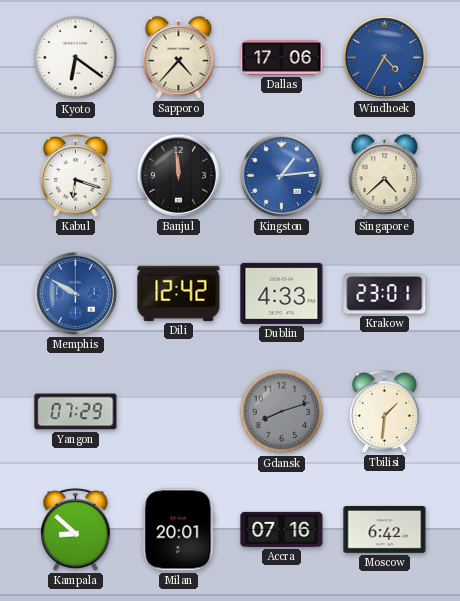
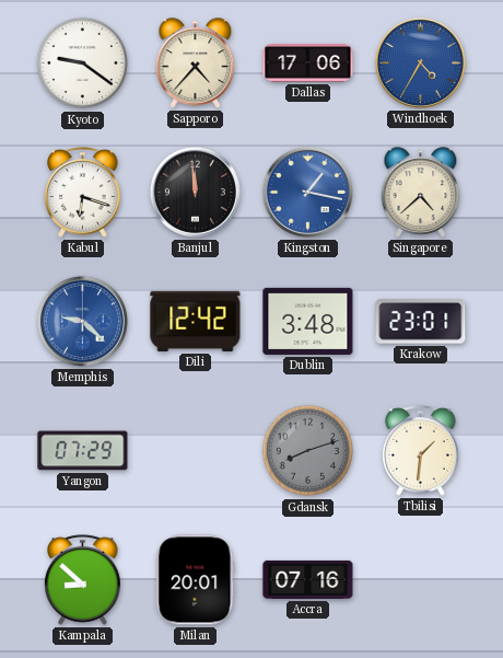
Kyoto: 6:21 -> 9:21
Kingston: 1:14 -> 1:17
Memphis: 9:50 -> 9:22
Dublin: 4:33 -> 3:48
Moscow: 6:42 -> none
